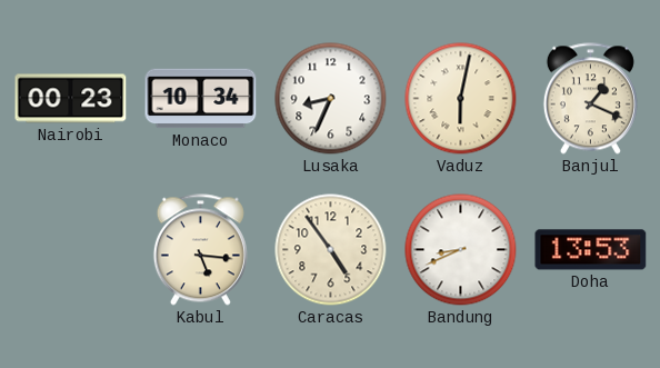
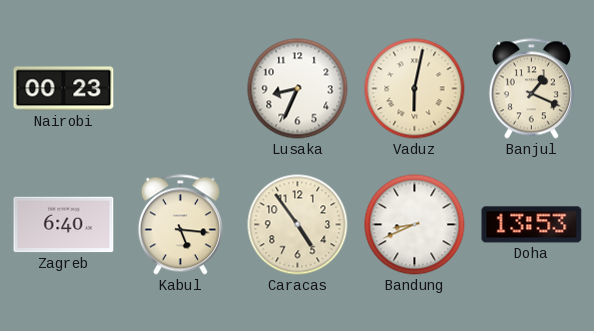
Monaco: 10:34 -> none
Zagreb: none -> 6:40
